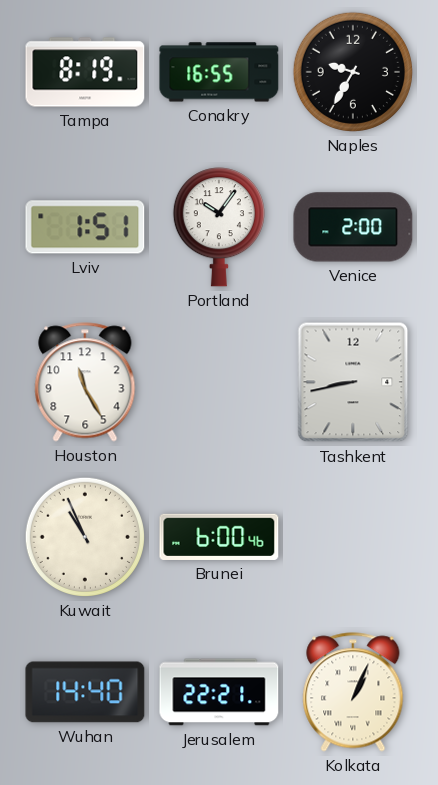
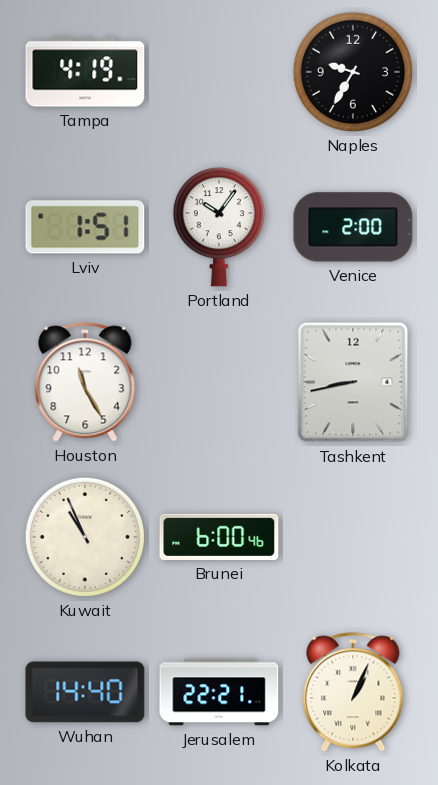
Tampa: 8:19 -> 4:19
Conakry: 16:55 -> none
